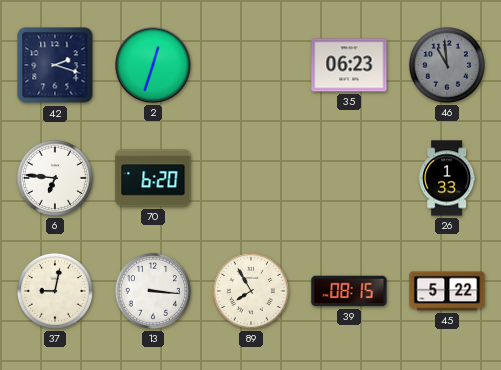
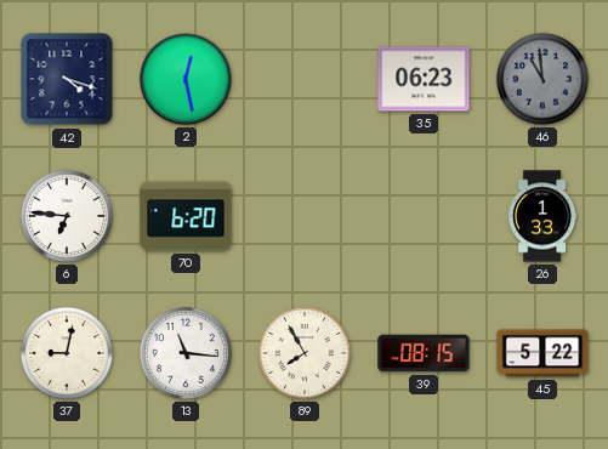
42: 2:18 -> 4:18
2: 12:33 -> 12:28
13: 3:16 -> 11:16
